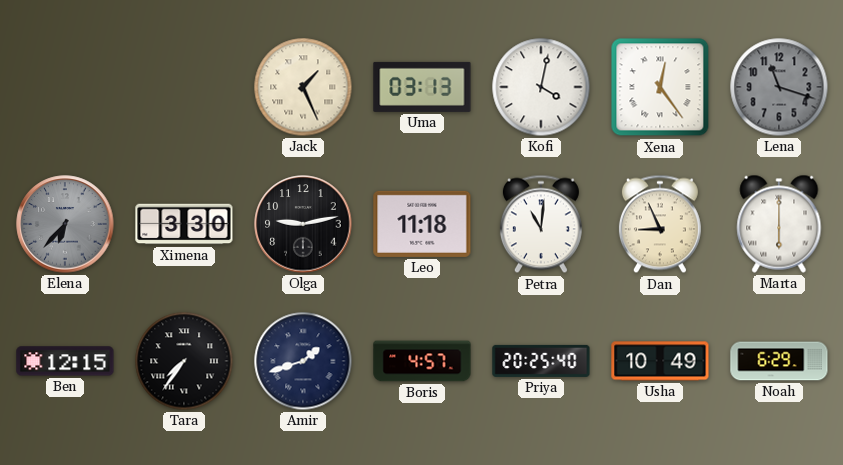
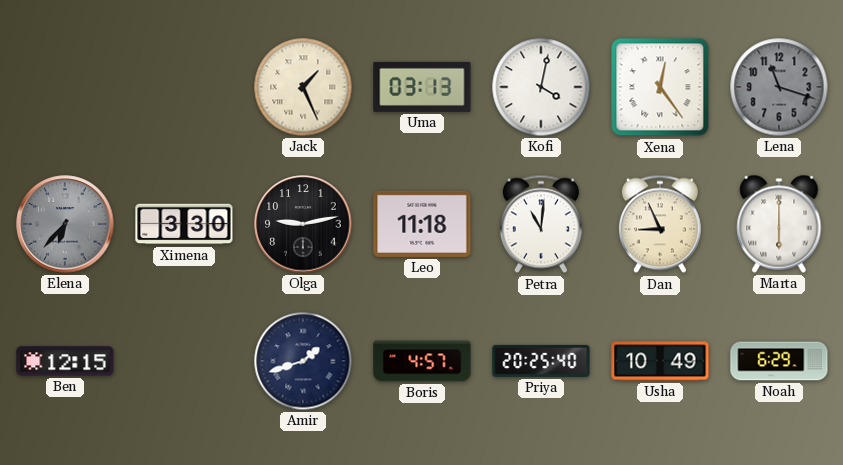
Tara: 7:36 -> none
